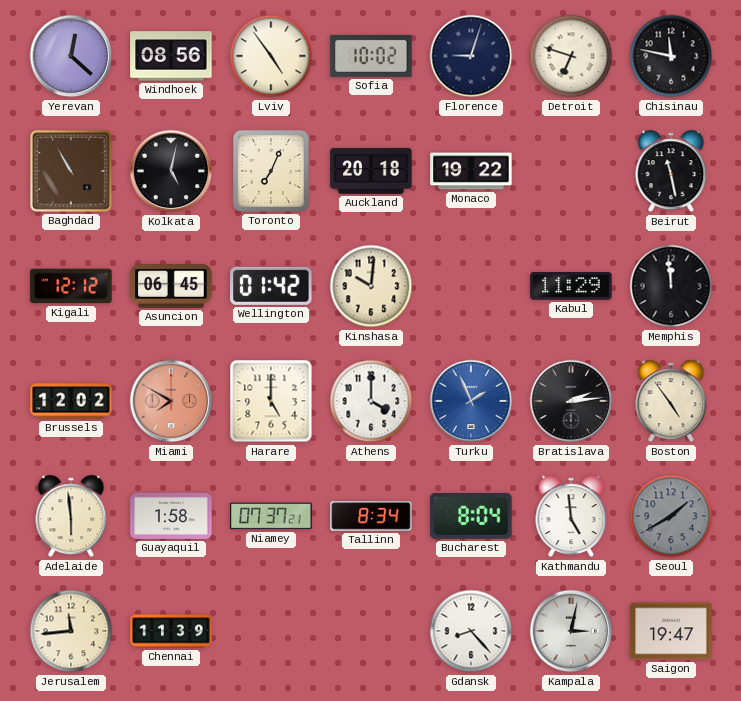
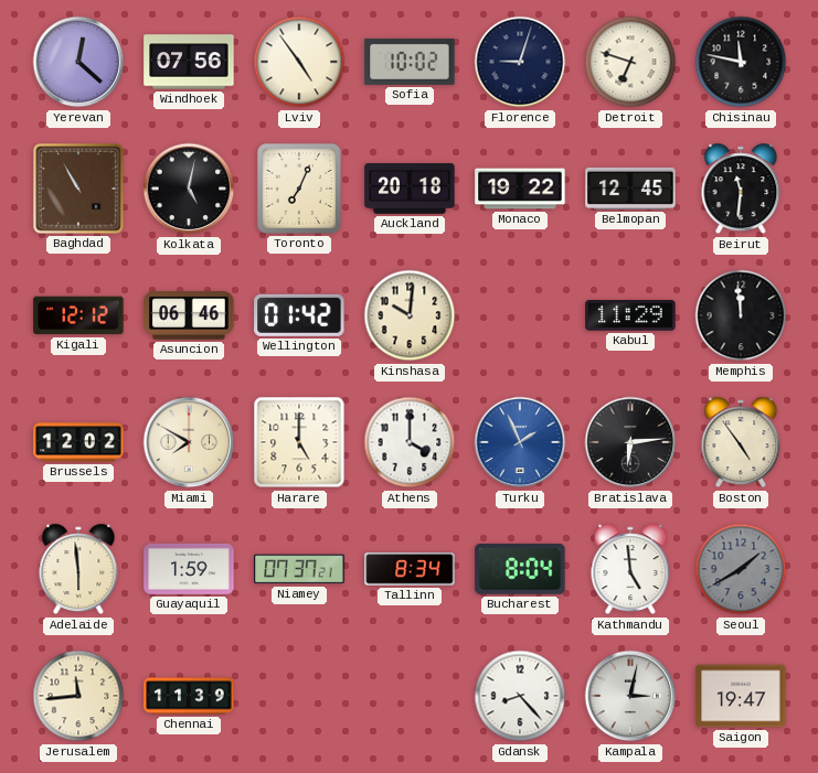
Windhoek: 08:56 -> 07:56
Belmopan: none -> 12:45
Beirut: 11:28 -> 11:31
Asuncion: 06:45 -> 06:46
Miami dial: salmon -> cream
Bratislava: 2:14 -> 6:14
Guayaquil: 1:58 -> 1:59
